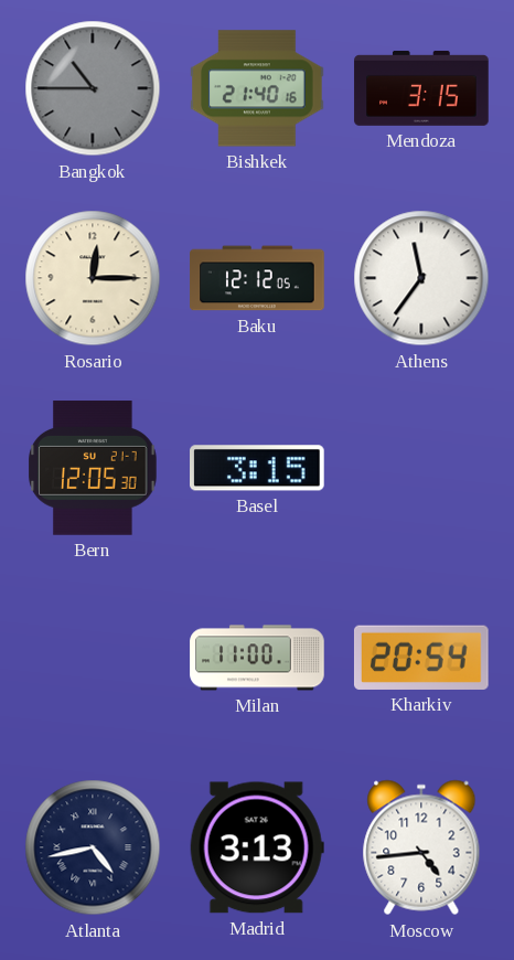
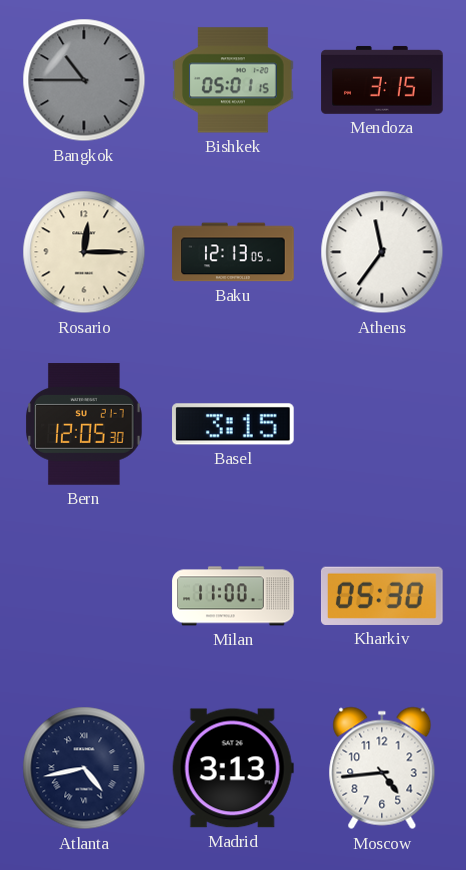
Bishkek: 21:40 -> 05:01
Baku: 12:12 -> 12:13
Kharkiv: 20:54 -> 05:30
